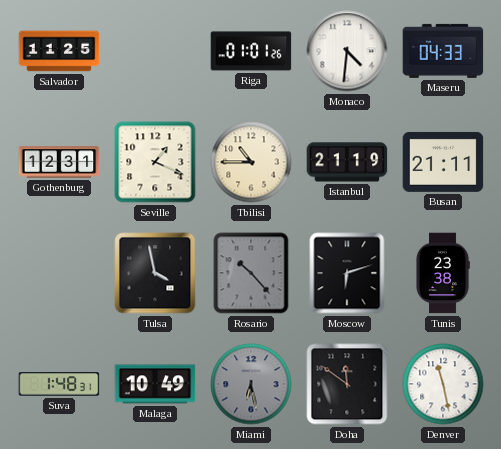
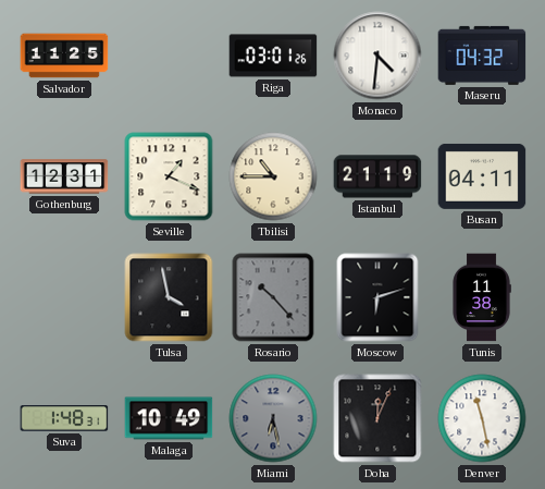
Riga: 01:01 -> 03:01
Maseru: 04:33 -> 04:32
Busan: 21:11 -> 04:11
Tunis: 23:38 -> 11:38
Doha: 11:51 -> 12:04
